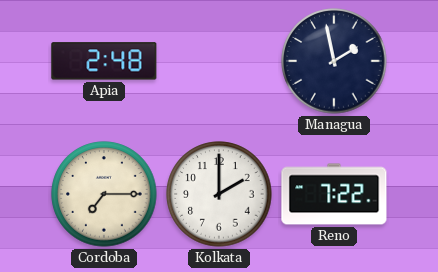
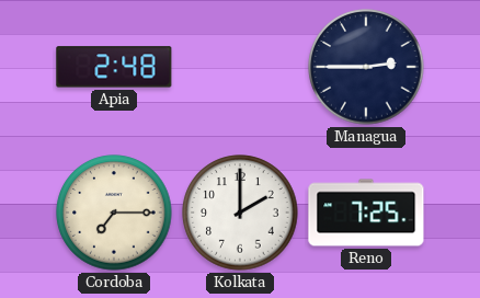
Managua: 1:58 -> 2:45
Reno: 7:22 -> 7:25
